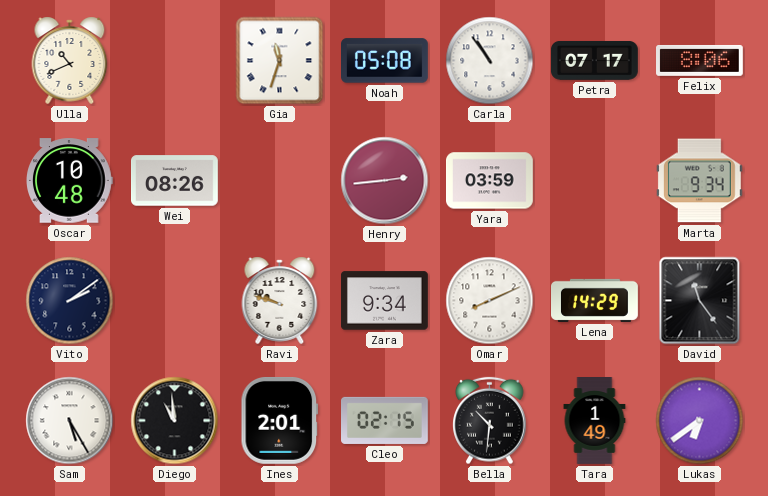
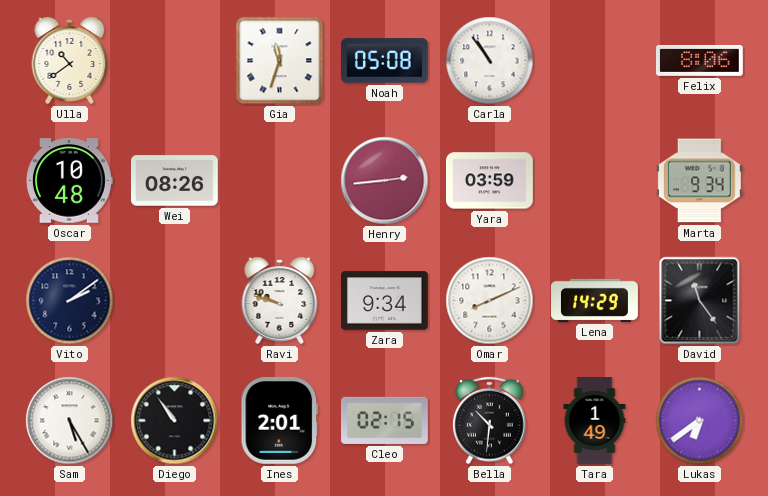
Ulla: 10:41 -> 10:39
Petra: 07:17 -> none
Diego: 10:59 -> 10:54
